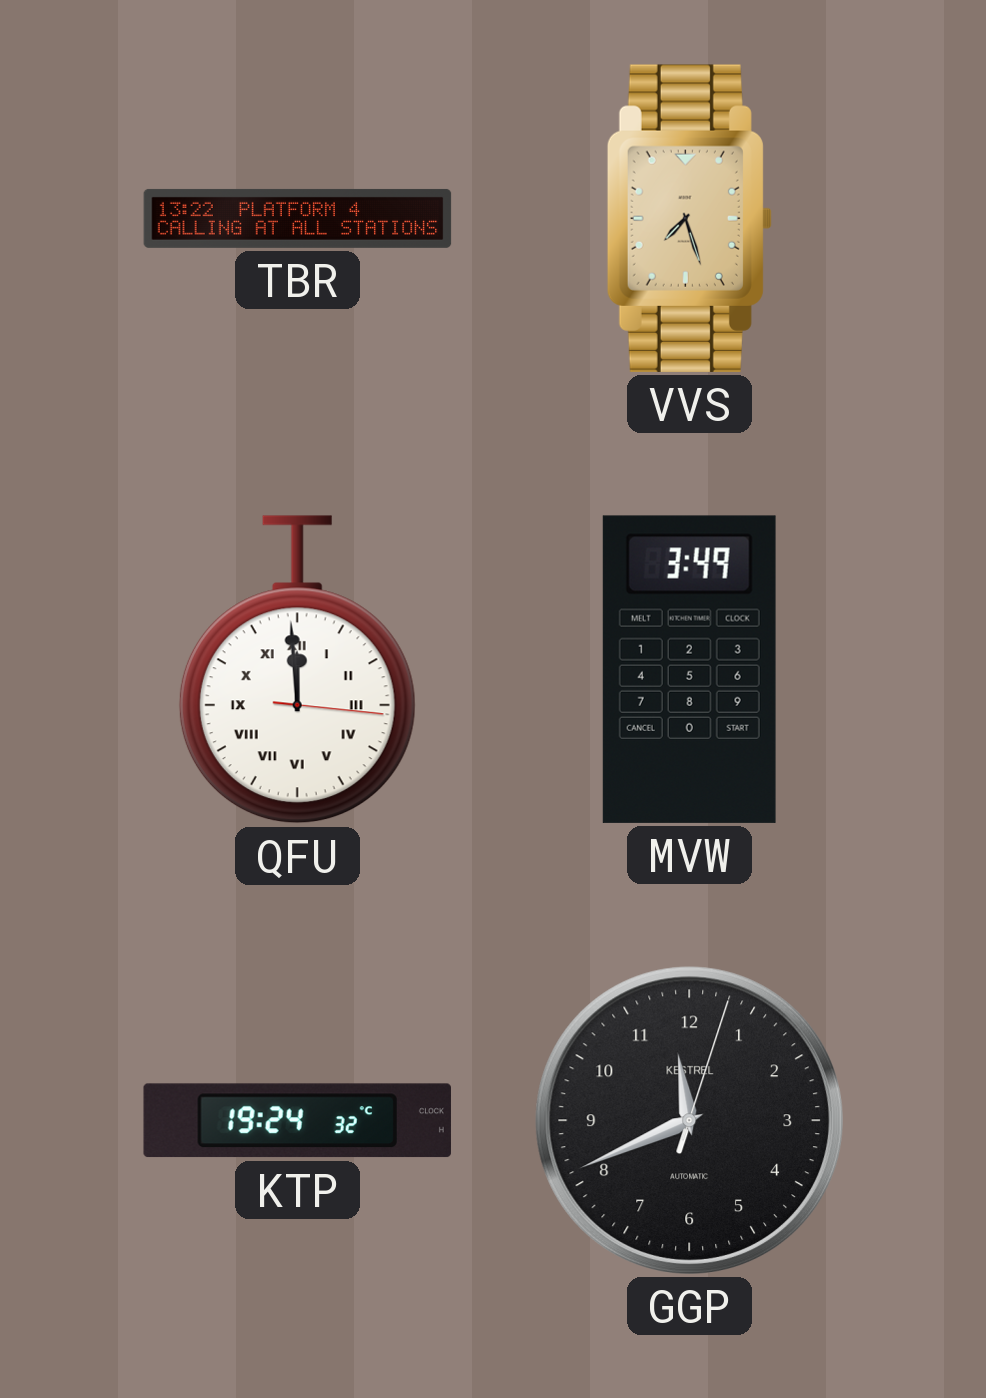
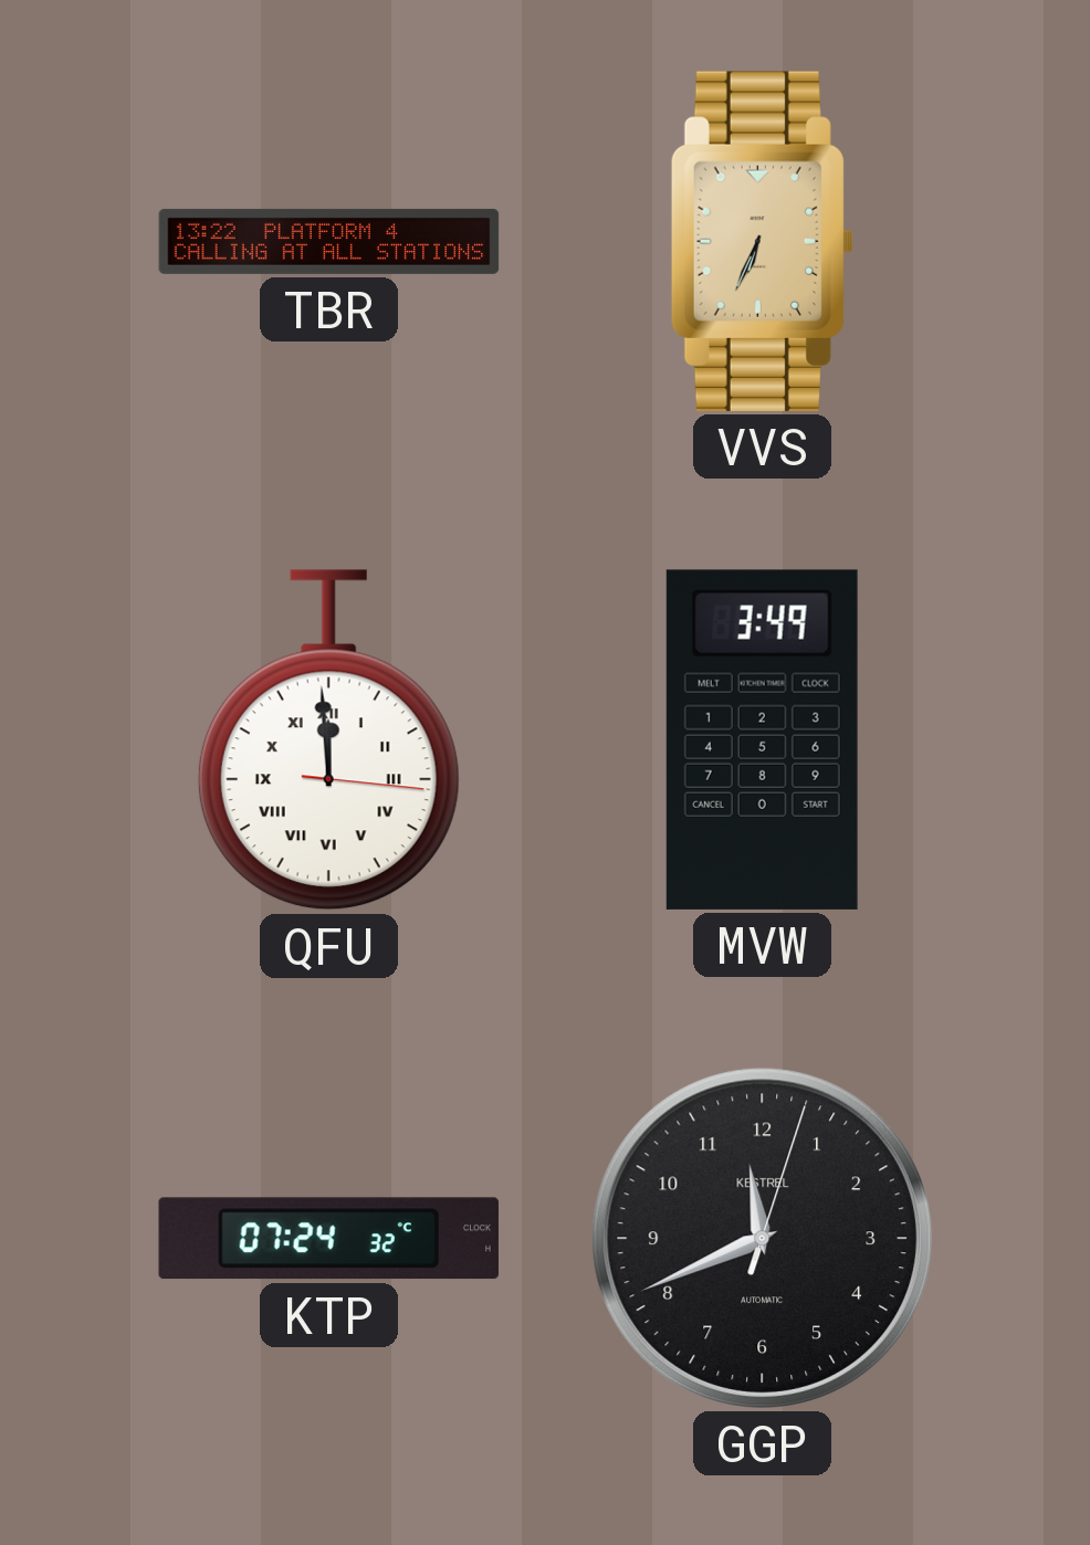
VVS: 7:27 -> 6:34
KTP: 19:24 -> 07:24
